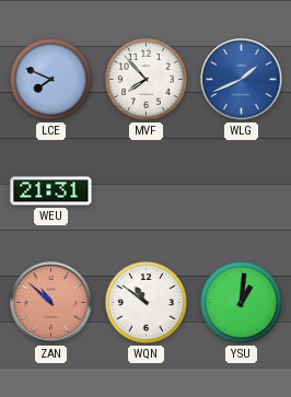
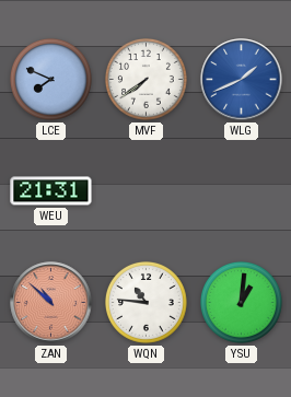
MVF: 7:53 -> 7:39
WQN: 10:51 -> 10:46
